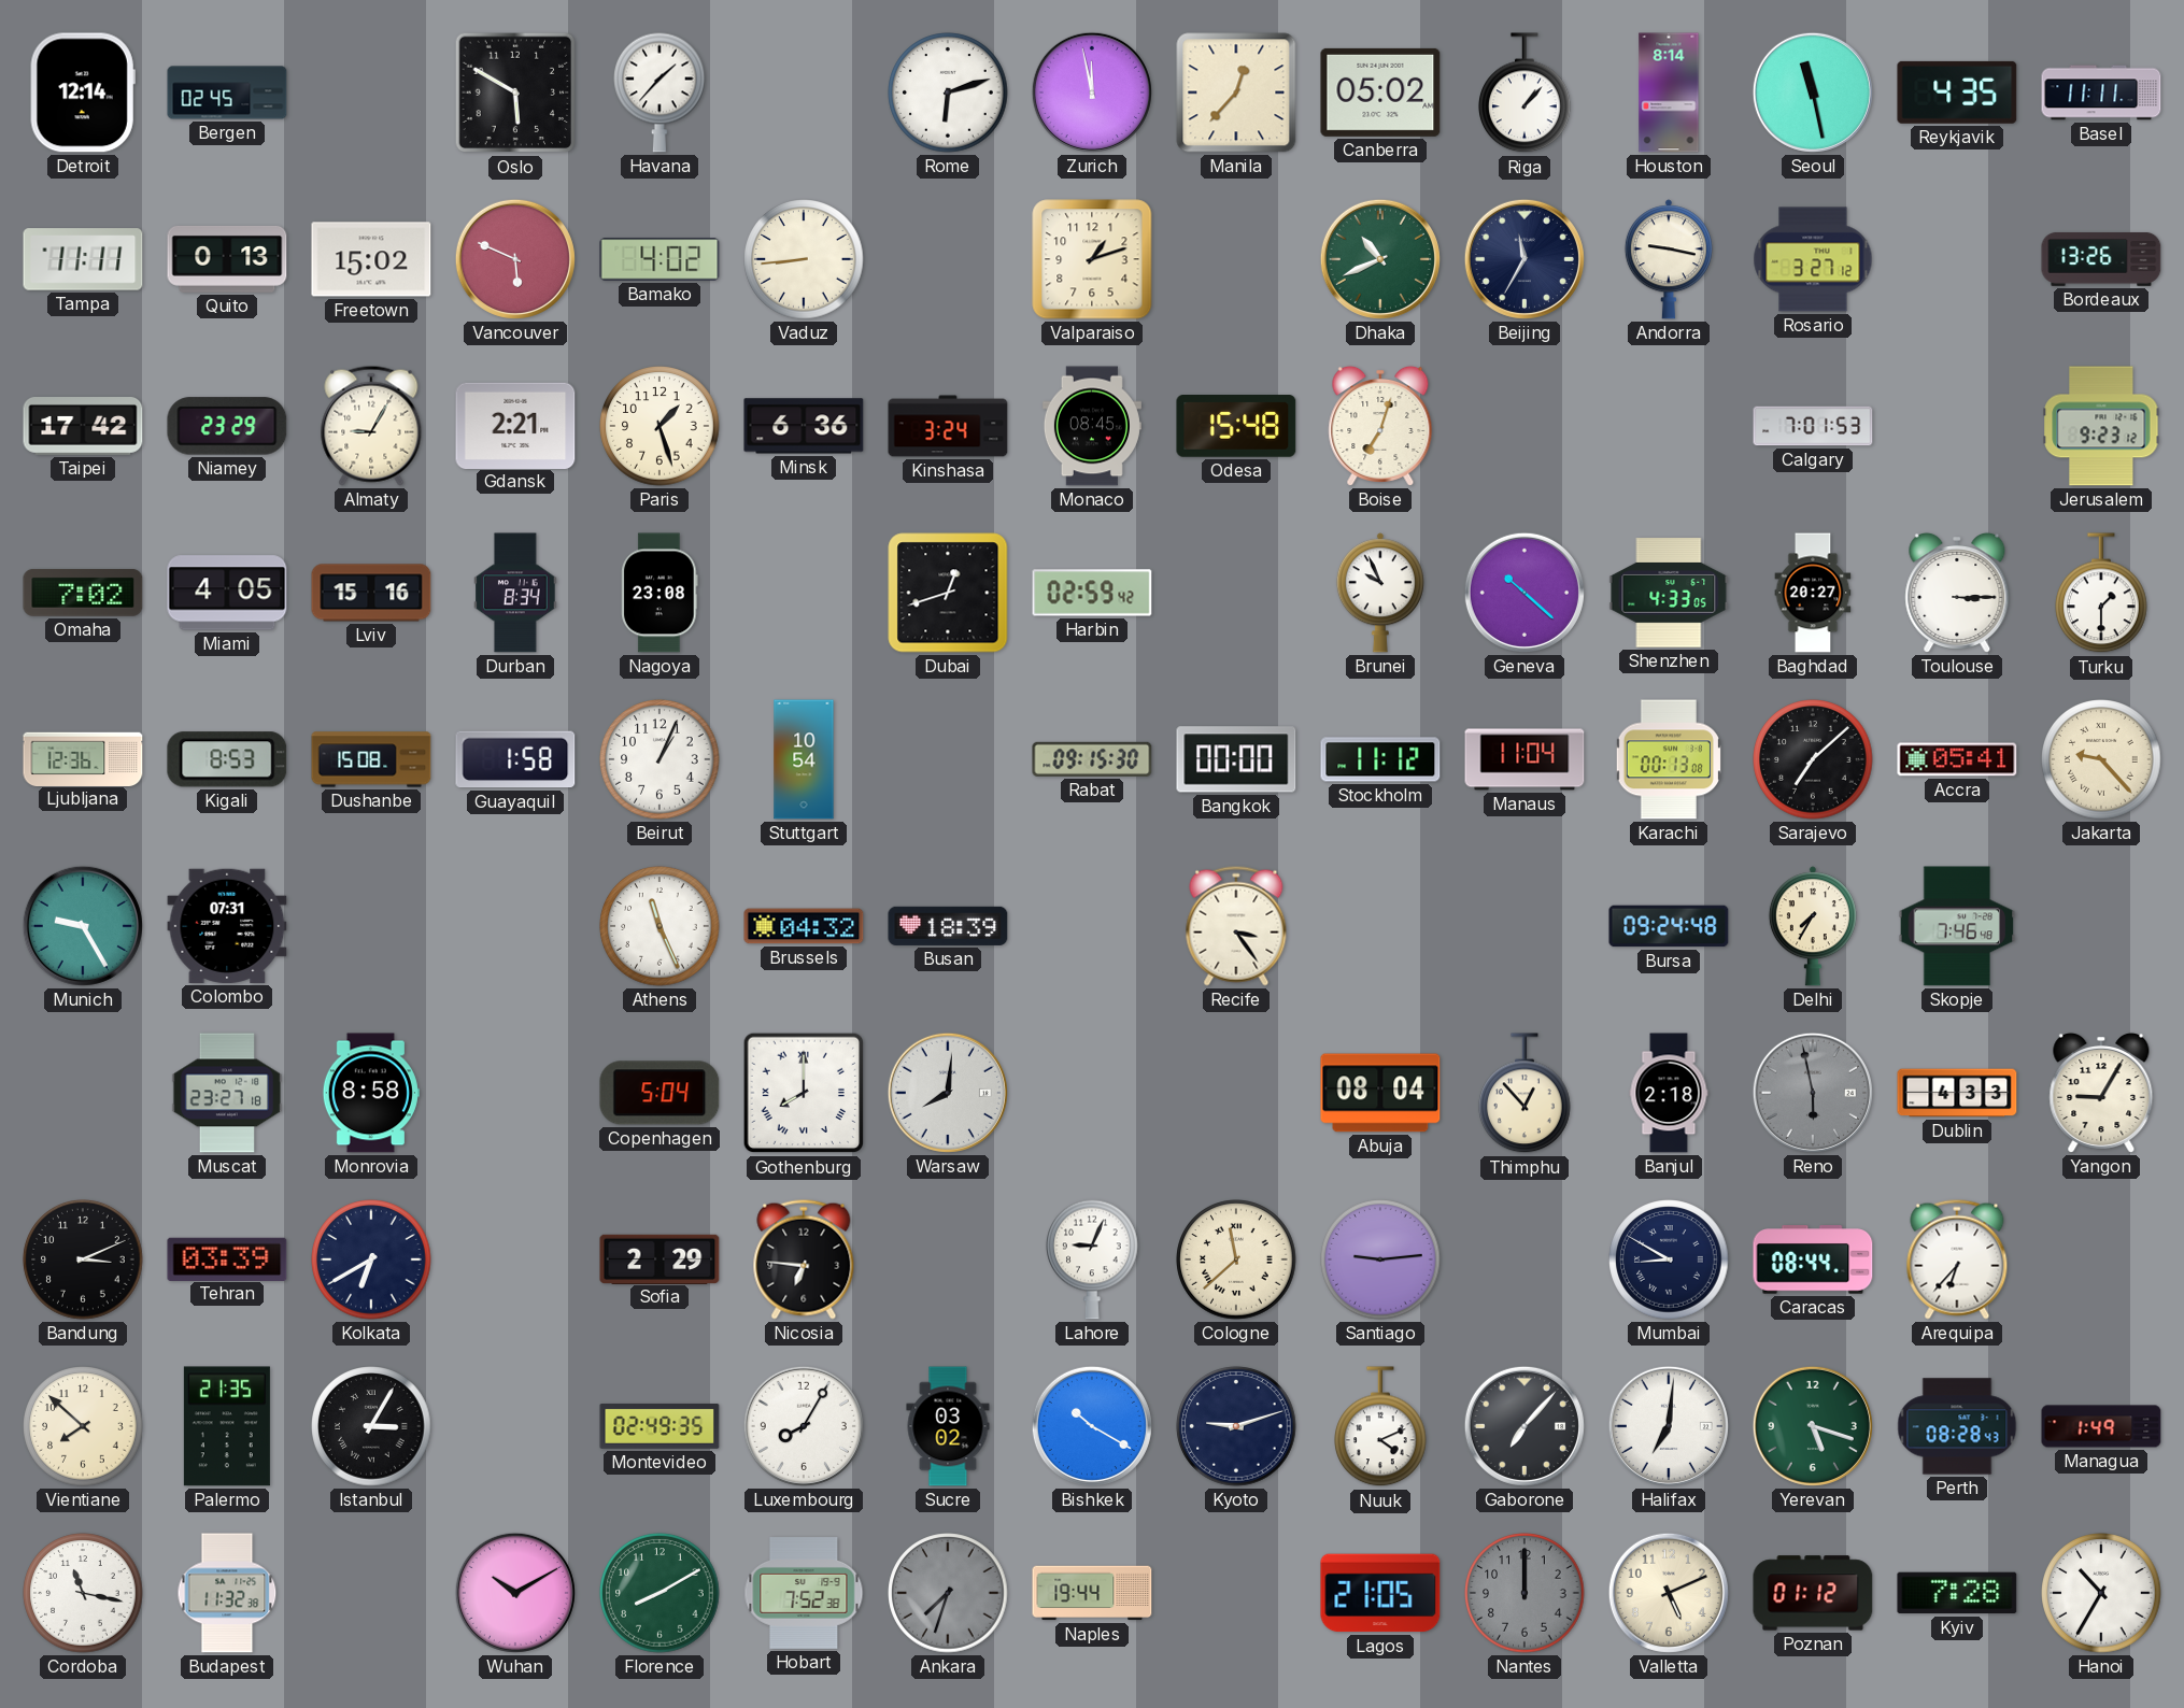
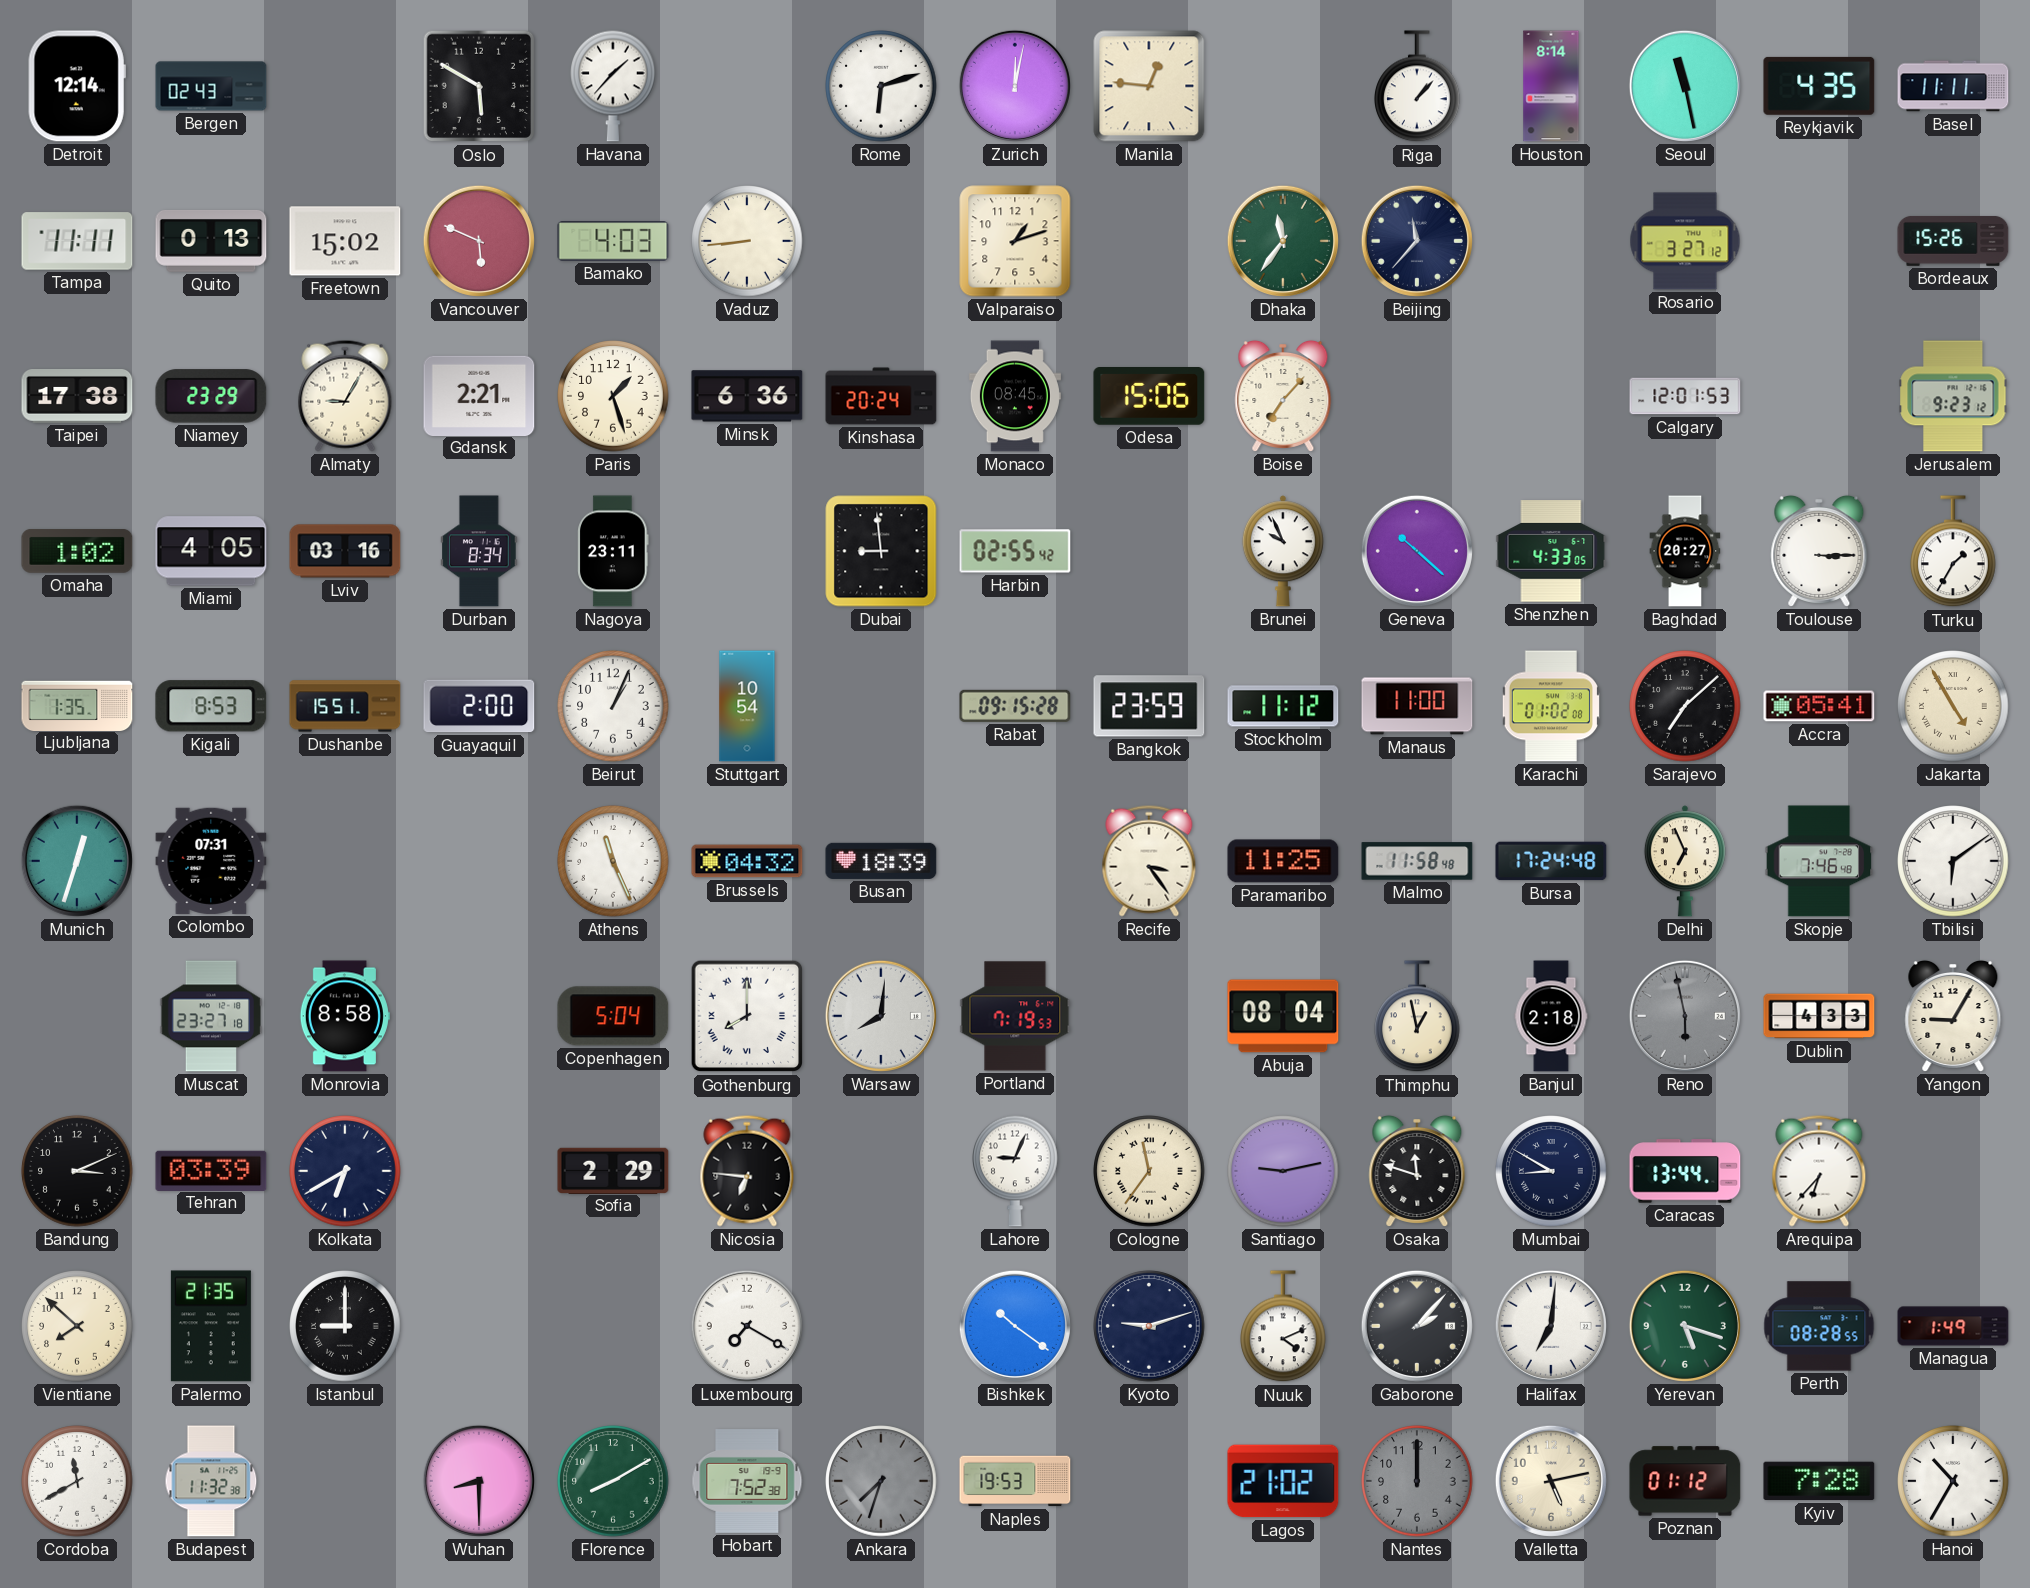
Bergen: 02:45 -> 02:43
Zurich: 11:58 -> 12:02
Manila: 12:37 -> 12:46
Canberra: 05:02 -> none
Bamako: 4:02 -> 4:03
Dhaka: 10:41 -> 11:36
Beijing: 11:35 -> 11:37
Andorra: 9:17 -> none
Bordeaux: 13:26 -> 15:26
Taipei: 17:42 -> 17:38
Kinshasa: 3:24 -> 20:24
Odesa: 15:48 -> 15:06
Boise: 7:03 -> 7:07
Calgary: 7:01 -> 12:01
Omaha: 7:02 -> 1:02
Lviv: 15:16 -> 03:16
Nagoya: 23:08 -> 23:11
Dubai: 12:42 -> 8:59
Harbin: 02:59 -> 02:55
Turku: 1:30 -> 1:35
Ljubljana: 12:36 -> 1:35
Dushanbe: 15:08 -> 15:51
Guayaquil: 1:58 -> 2:00
Rabat: 09:15:30 -> 09:15:28
Bangkok: 00:00 -> 23:59
Manaus: 11:04 -> 11:00
Karachi: 00:13 -> 01:02
Jakarta: 9:23 -> 4:55
Munich: 9:25 -> 12:33
Paramaribo: none -> 11:25
Malmo: none -> 11:58
Bursa: 09:24 -> 17:24
Delhi: 7:35 -> 6:56
Tbilisi: none -> 6:09
Portland: none -> 7:19
Thimphu: 12:53 -> 12:58
Cologne: 11:38 -> 11:36
Santiago: 9:14 -> 9:13
Osaka: none -> 11:48
Caracas: 08:44 -> 13:44
Istanbul: 3:05 -> 9:00
Montevideo: 02:49 -> none
Luxembourg: 8:05 -> 7:20
Sucre: 03:02 -> none
Bishkek: 10:20 -> 10:21
Gaborone: 7:07 -> 2:07
Perth: 08:28:43 -> 08:28:55
Cordoba: 11:17 -> 11:40
Wuhan: 10:10 -> 8:30
Naples: 19:44 -> 19:53
Lagos: 21:05 -> 21:02
Valletta: 5:11 -> 5:13
